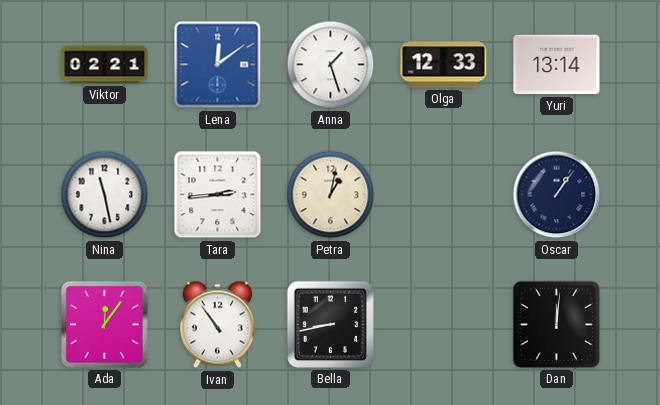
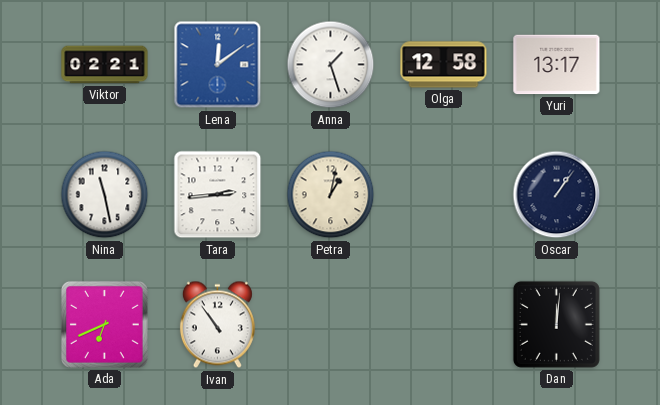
Olga: 12:33 -> 12:58
Yuri: 13:14 -> 13:17
Ada: 12:06 -> 6:41
Bella: 8:43 -> none
